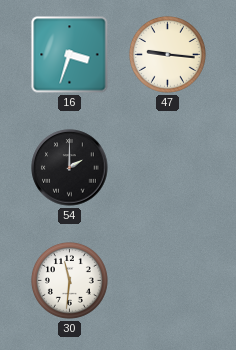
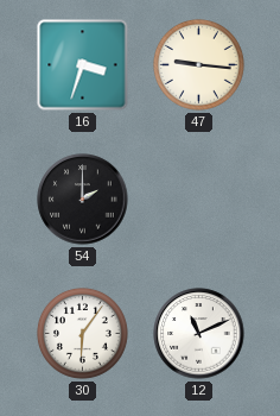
30: 11:31 -> 6:06
12: none -> 11:11
